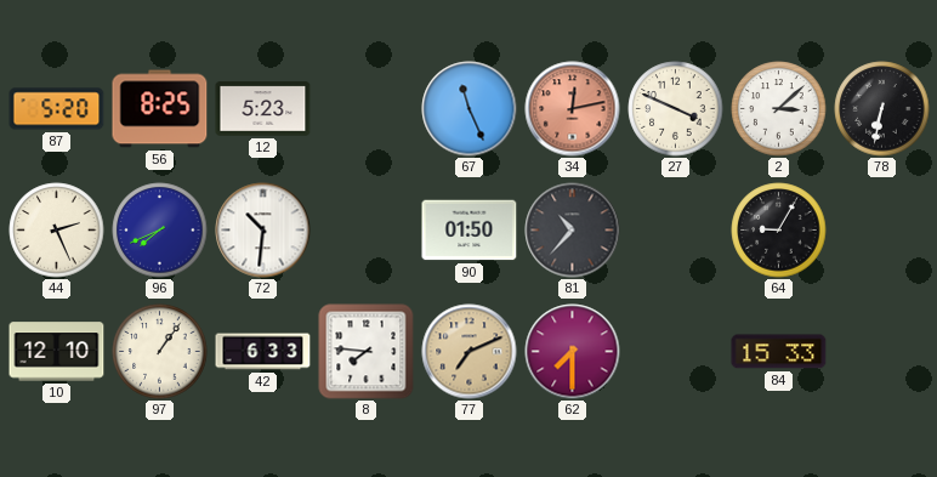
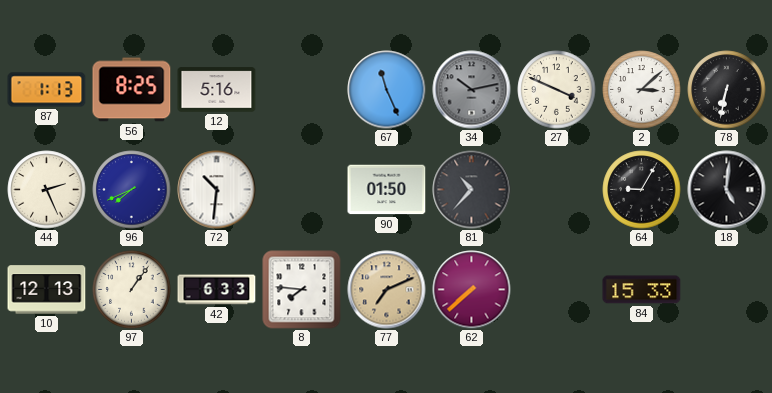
87: 5:20 -> 1:13
12: 5:23 -> 5:16
34: 12:13 -> 10:13
34 dial: salmon -> grey
18: none -> 5:01
10: 12:10 -> 12:13
62: 7:30 -> 7:38
